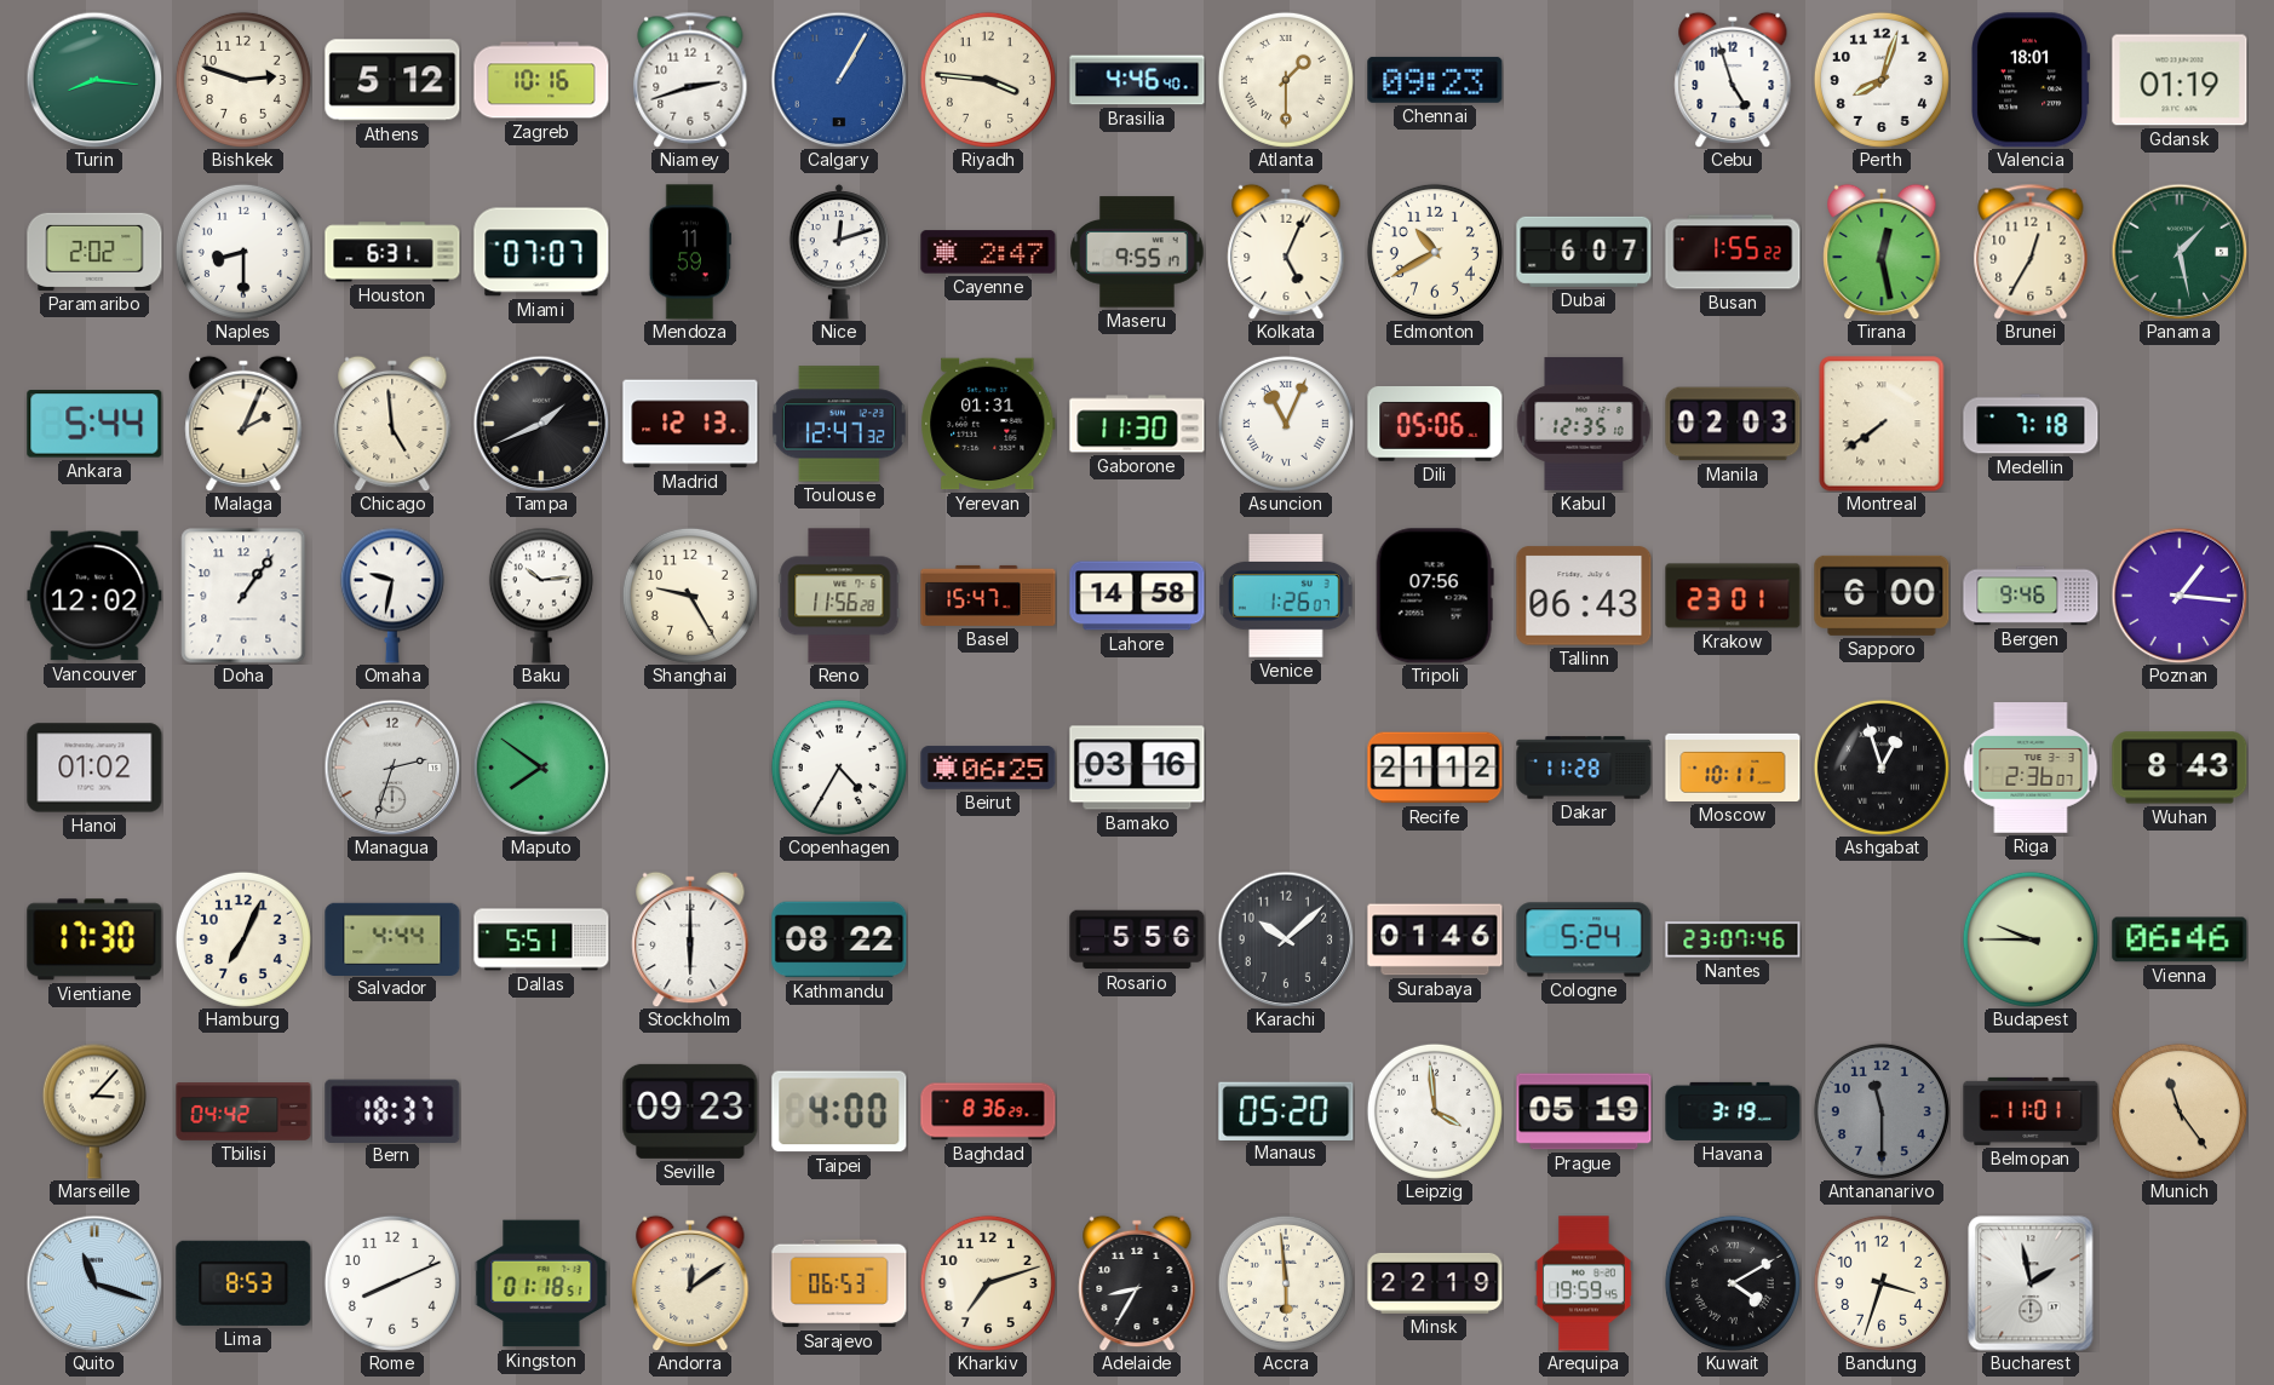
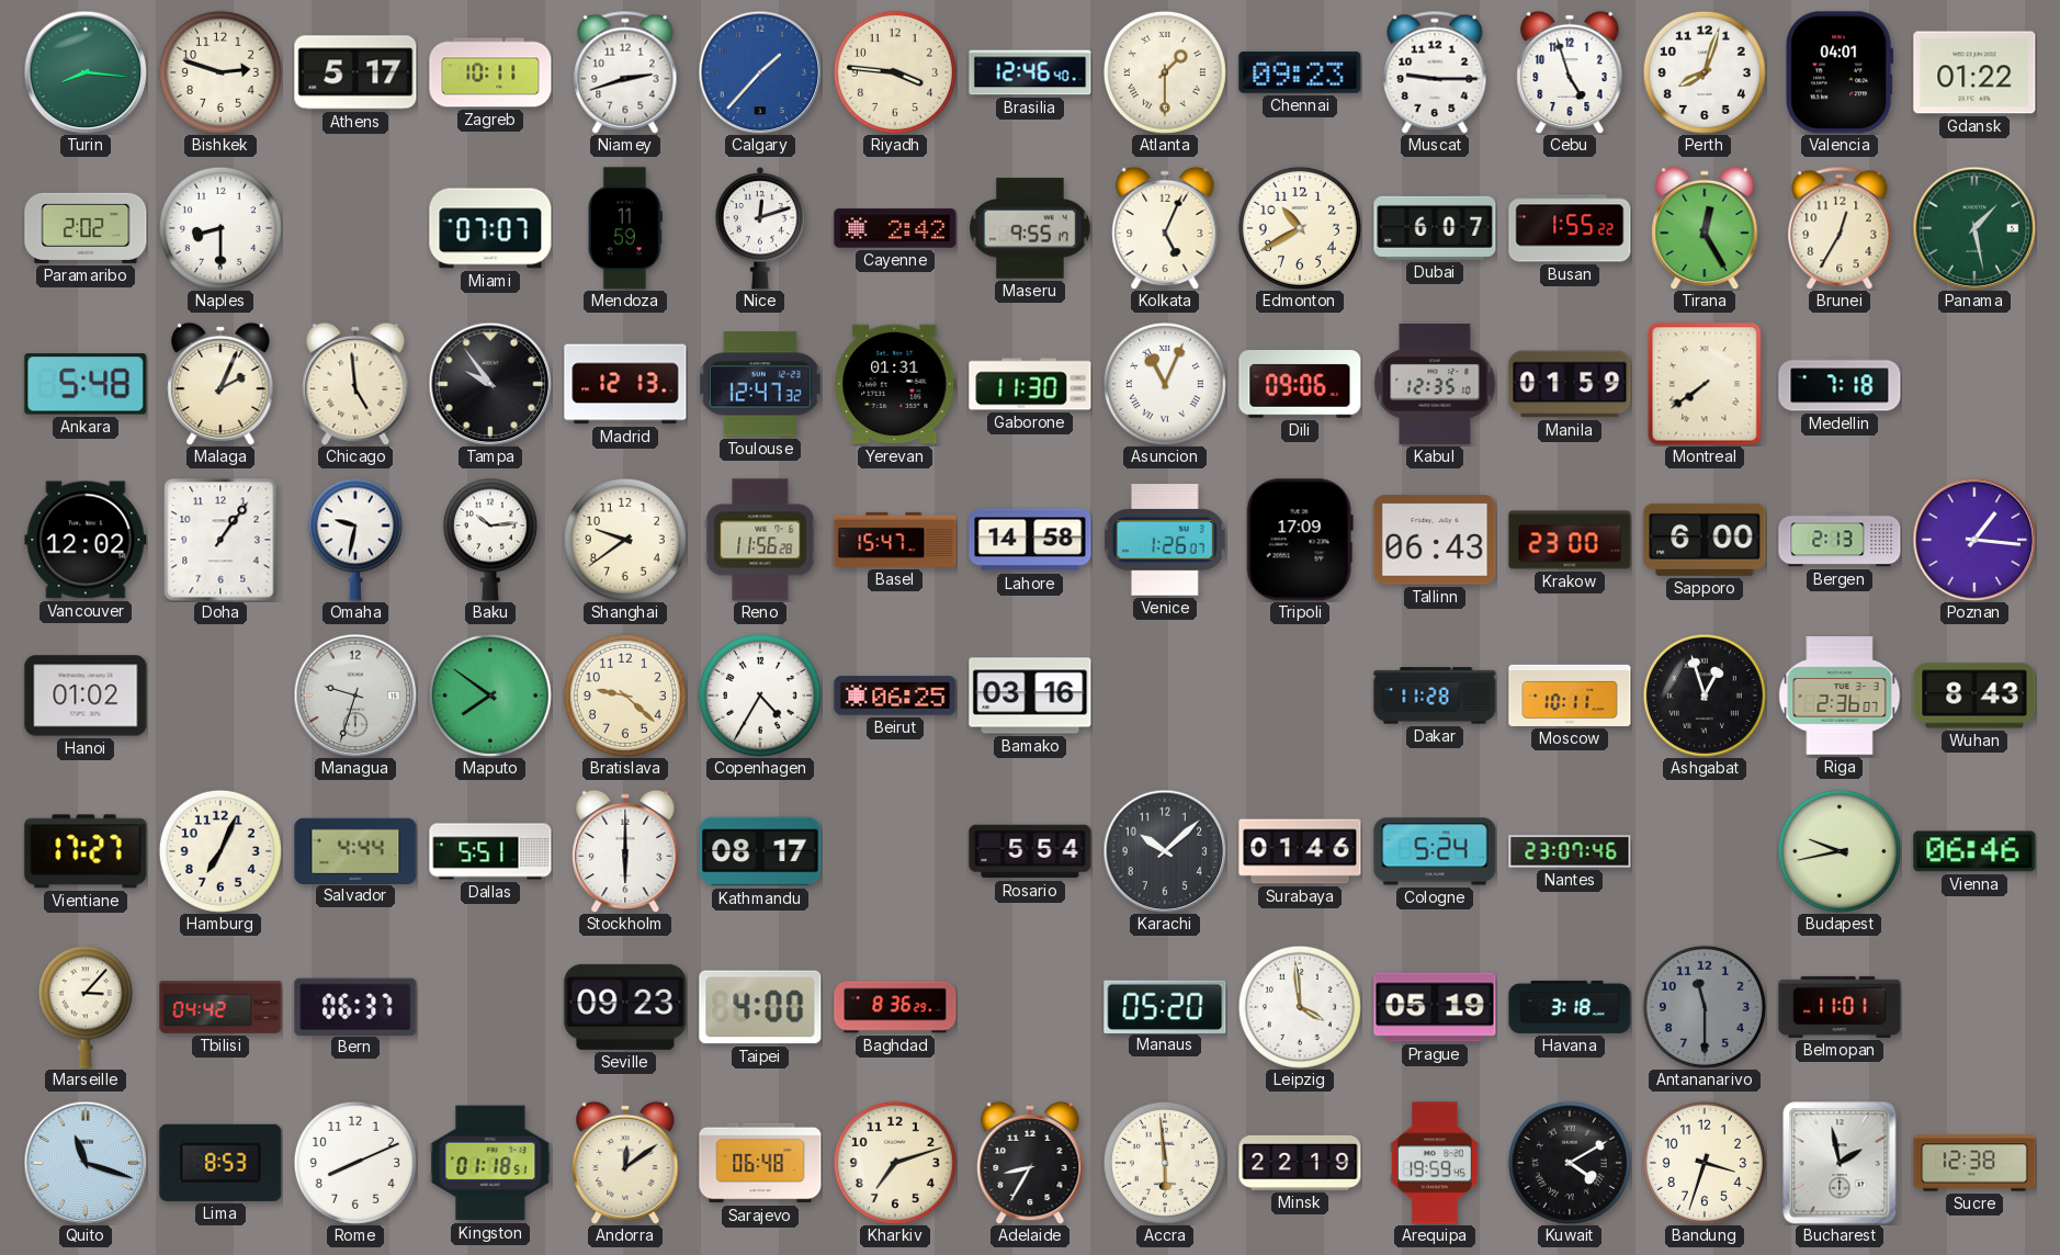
Athens: 5:12 -> 5:17
Zagreb: 10:16 -> 10:11
Calgary: 1:05 -> 1:37
Brasilia: 4:46 -> 12:46
Muscat: none -> 9:15
Valencia: 18:01 -> 04:01
Gdansk: 01:19 -> 01:22
Houston: 6:31 -> none
Cayenne: 2:47 -> 2:42
Tirana: 12:28 -> 12:25
Ankara: 5:44 -> 5:48
Tampa: 1:41 -> 9:54
Dili: 05:06 -> 09:06
Manila: 02:03 -> 01:59
Shanghai: 9:25 -> 9:39
Tripoli: 07:56 -> 17:09
Krakow: 23:01 -> 23:00
Bergen: 9:46 -> 2:13
Managua: 2:33 -> 9:33
Bratislava: none -> 9:22
Recife: 21:12 -> none
Vientiane: 17:30 -> 17:27
Kathmandu: 08:22 -> 08:17
Rosario: 5:56 -> 5:54
Budapest: 9:45 -> 9:43
Bern: 18:37 -> 06:37
Havana: 3:19 -> 3:18
Munich: 11:24 -> none
Sarajevo: 06:53 -> 06:48
Sucre: none -> 12:38
